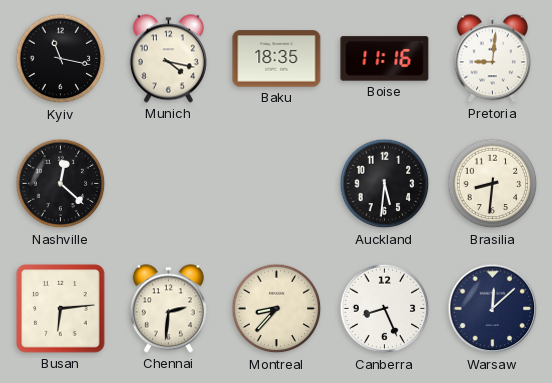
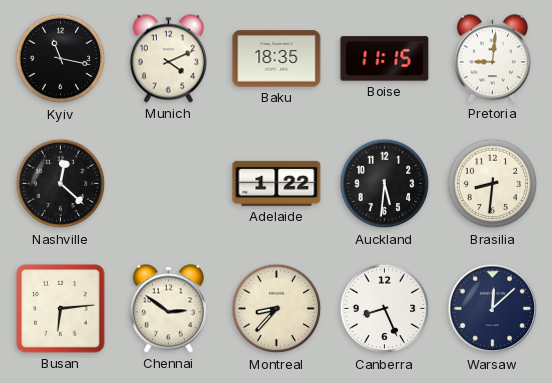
Munich: 4:17 -> 4:11
Boise: 11:16 -> 11:15
Adelaide: none -> 1:22
Chennai: 2:31 -> 2:51
